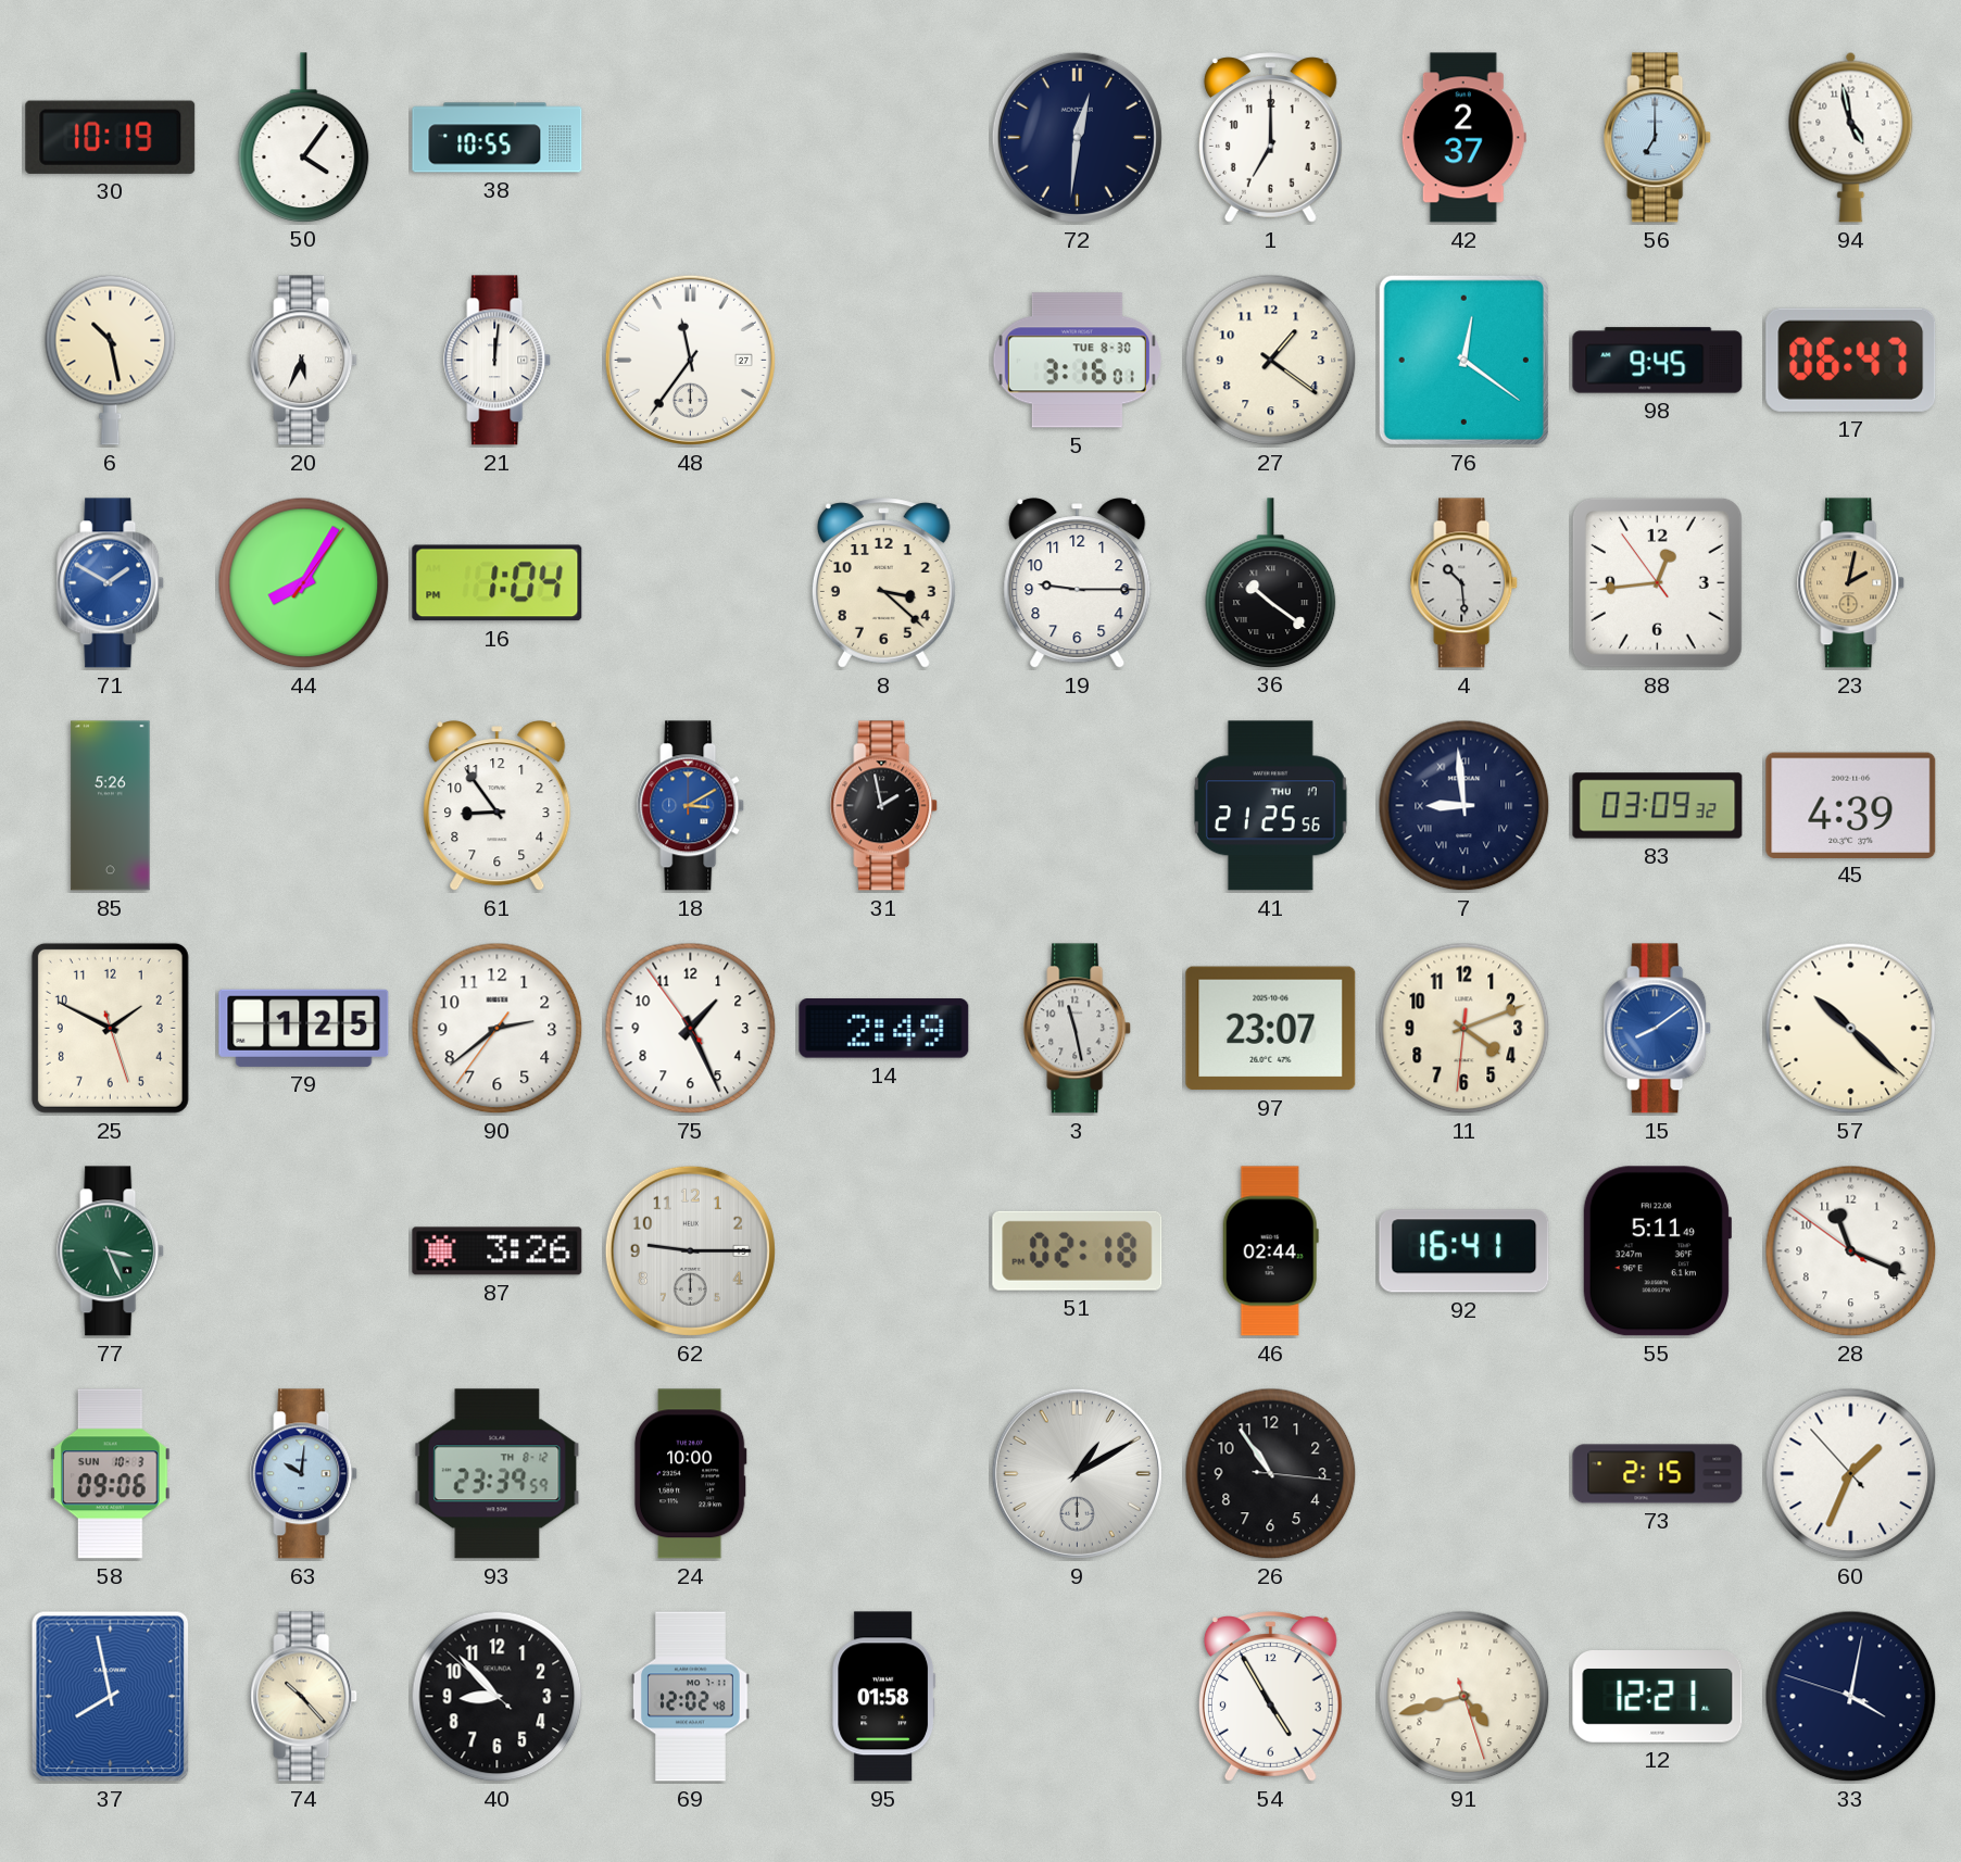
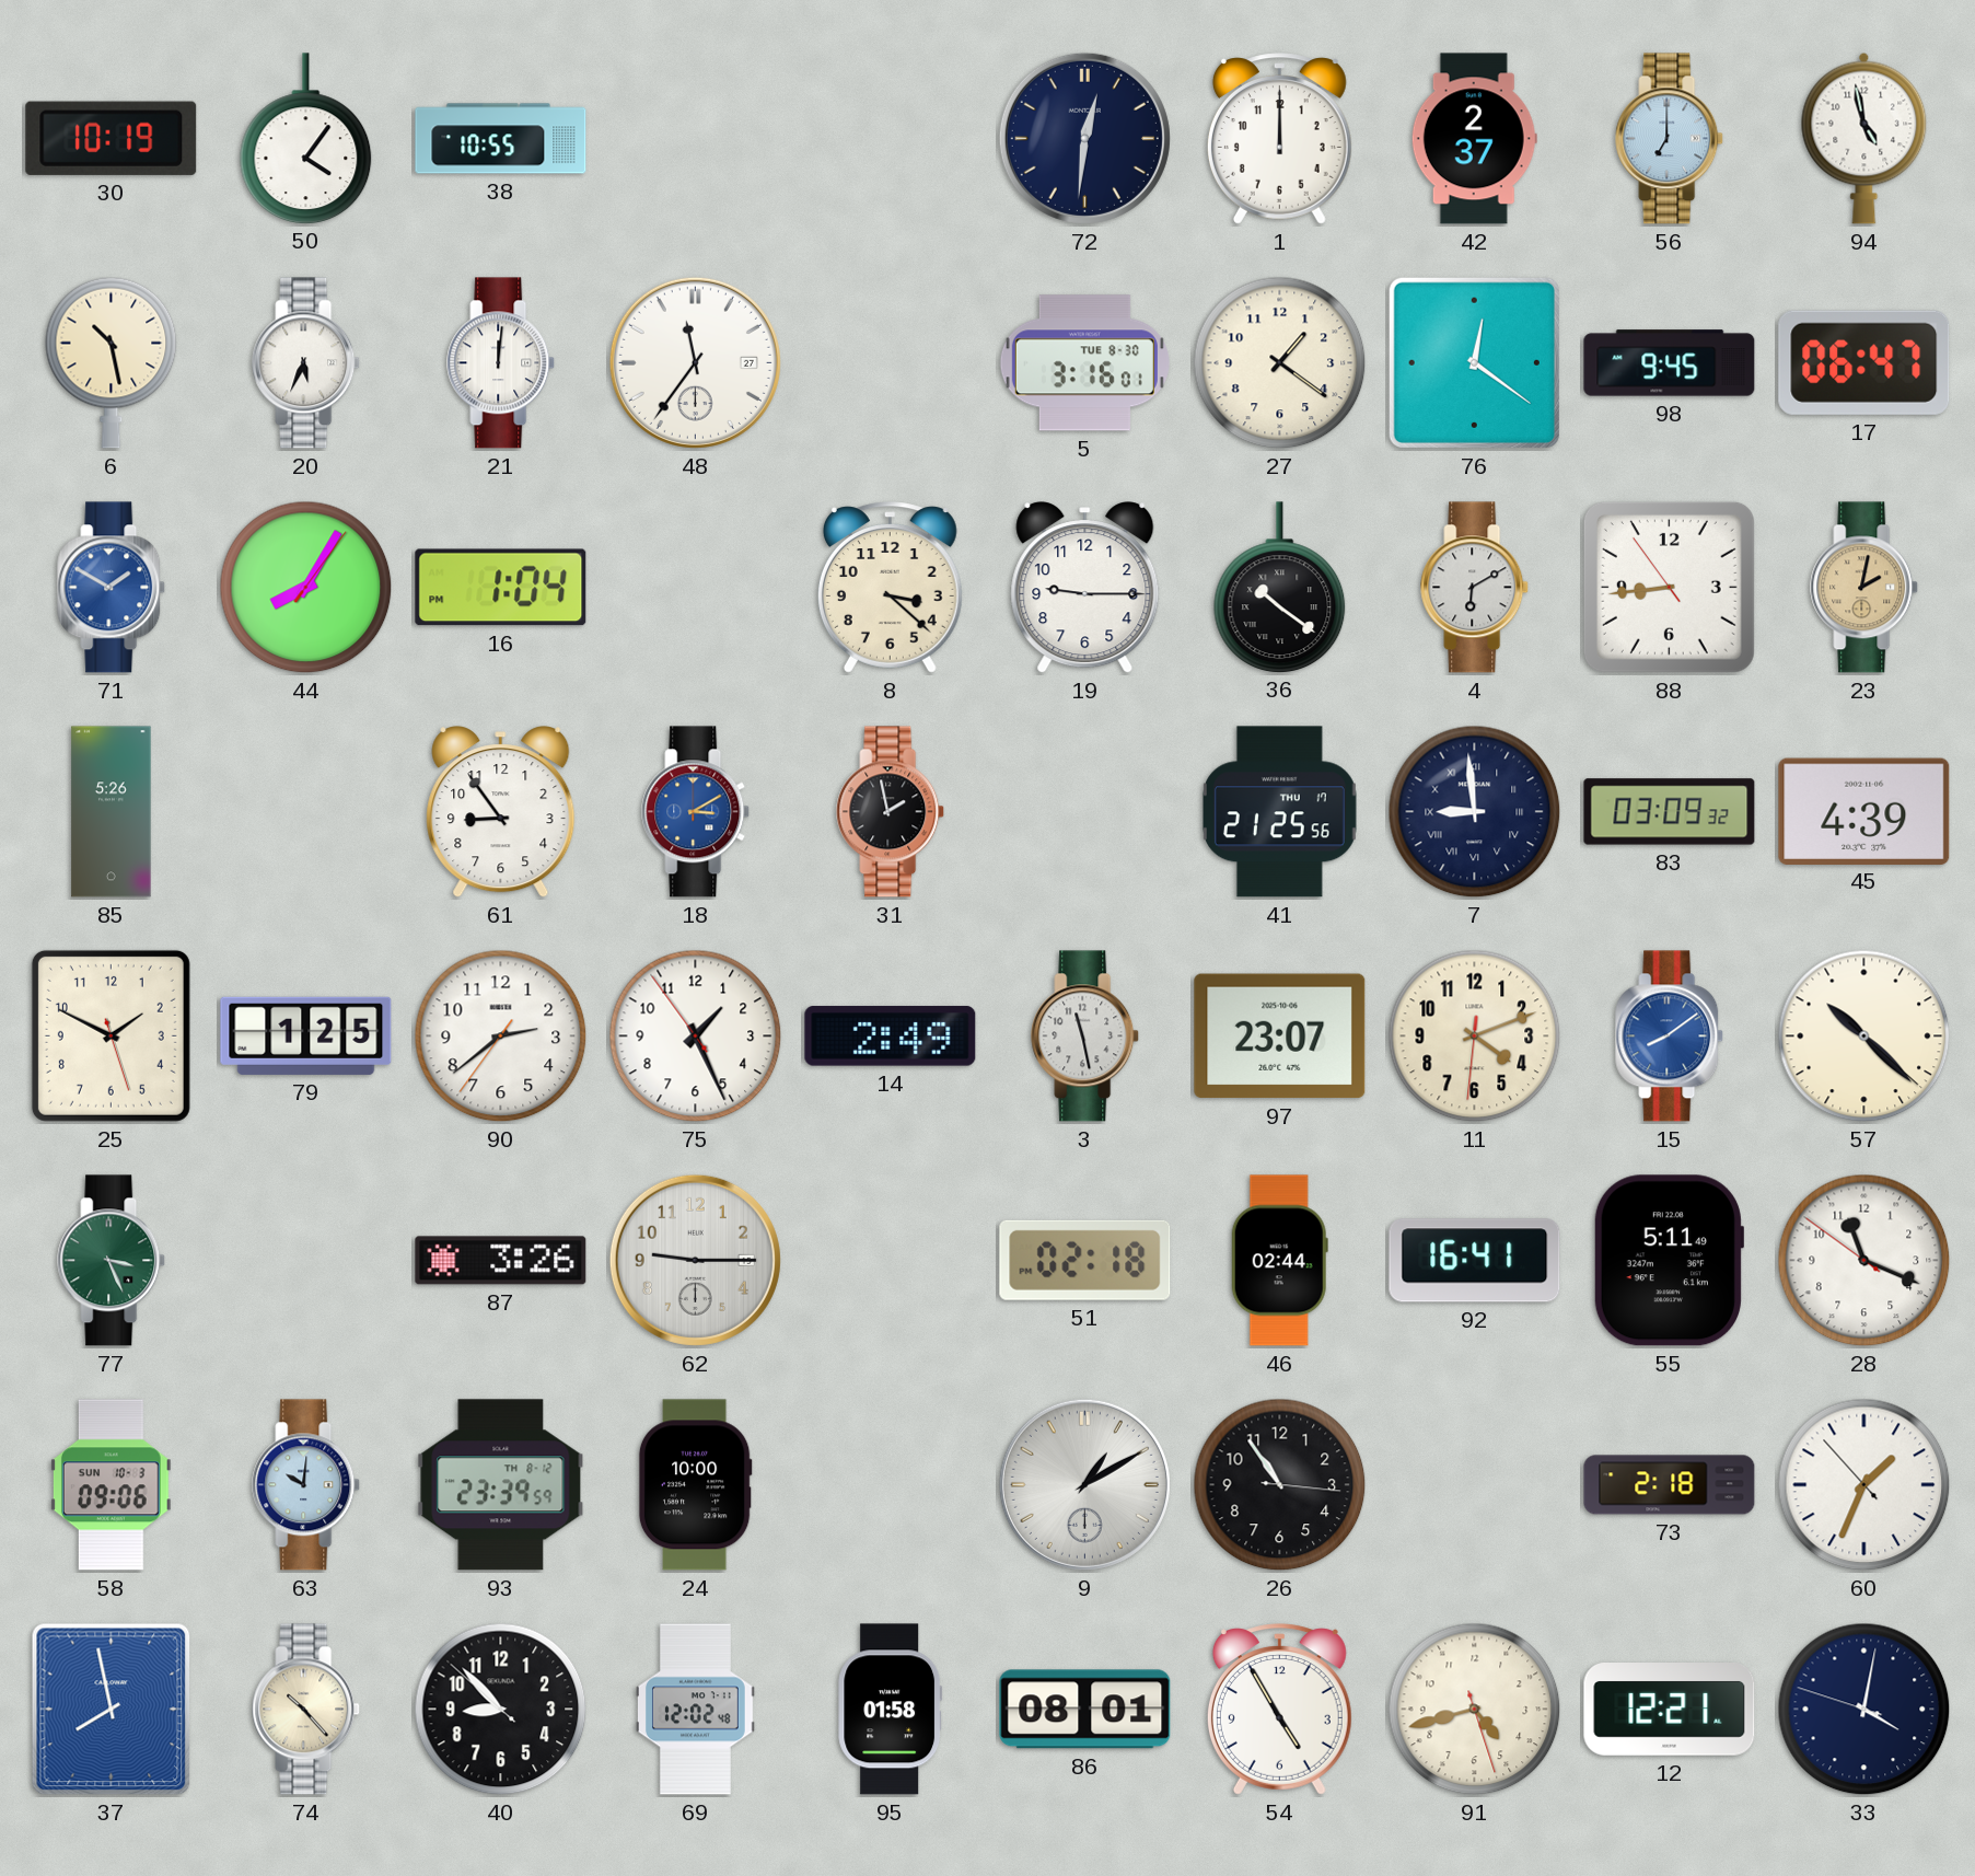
1: 7:00 -> 12:00
4: 10:29 -> 6:10
88: 12:43 -> 8:43
73: 2:15 -> 2:18
86: none -> 08:01
